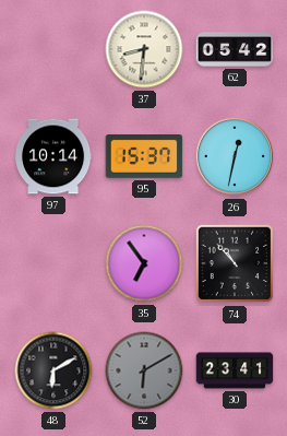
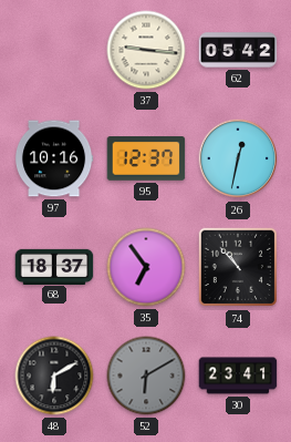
37: 8:31 -> 9:16
97: 10:14 -> 10:16
95: 15:37 -> 12:37
68: none -> 18:37
